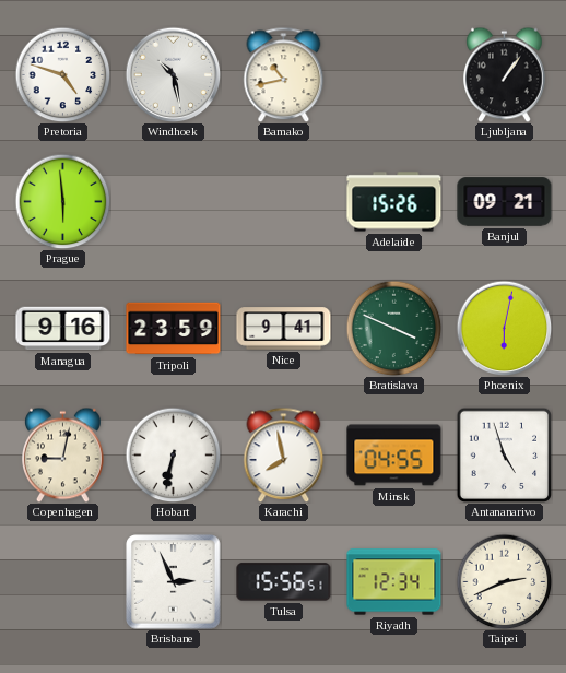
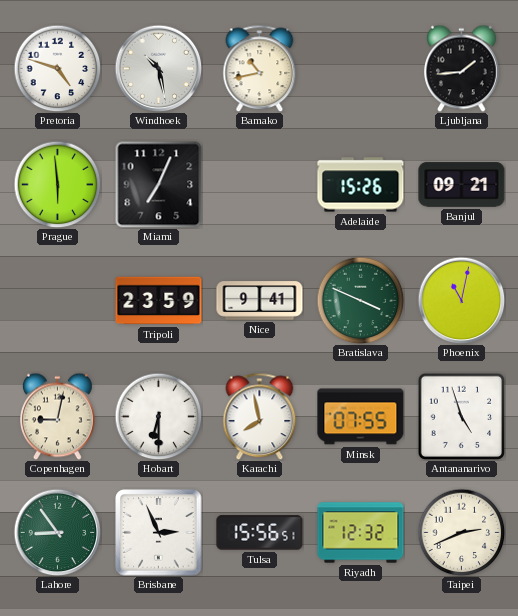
Ljubljana: 1:06 -> 1:44
Miami: none -> 7:04
Managua: 9:16 -> none
Phoenix: 6:02 -> 11:02
Hobart: 6:32 -> 6:30
Minsk: 04:55 -> 07:55
Lahore: none -> 8:54
Riyadh: 12:34 -> 12:32
